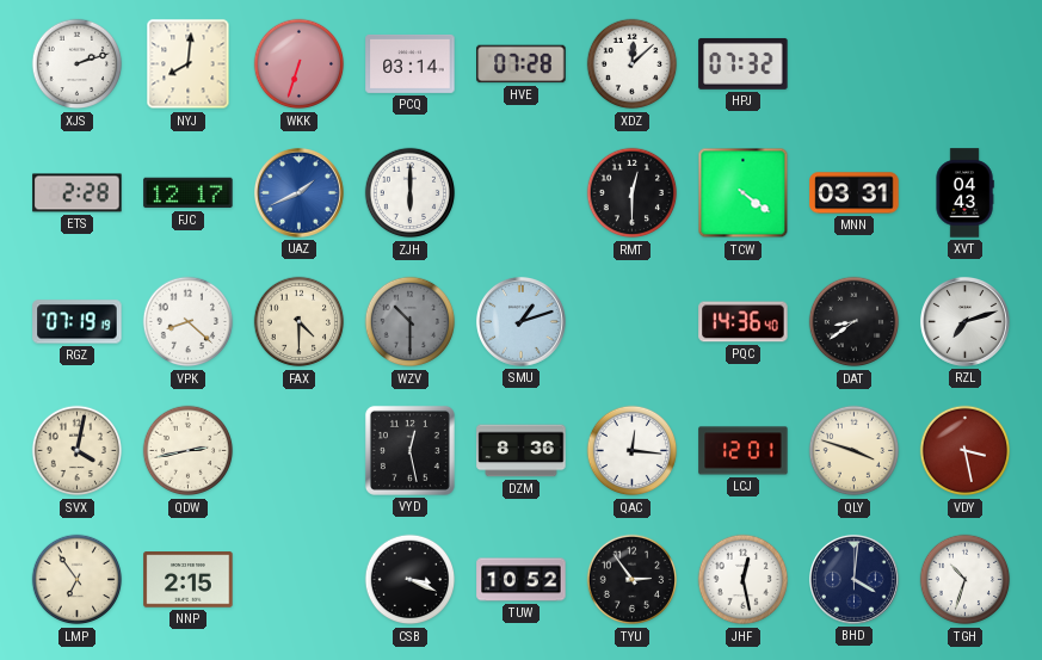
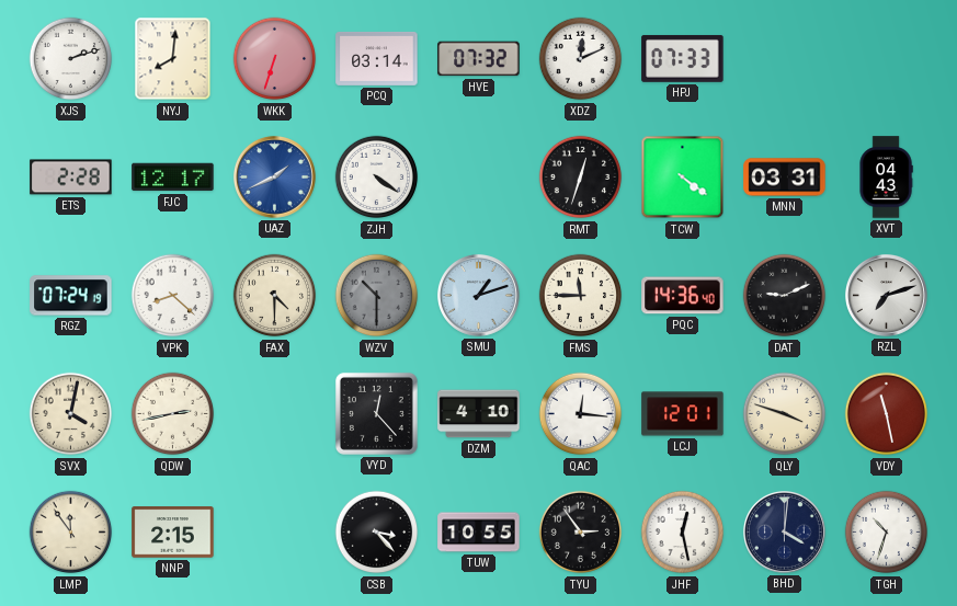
HVE: 07:28 -> 07:32
XDZ: 12:08 -> 12:11
HPJ: 07:32 -> 07:33
ZJH: 6:00 -> 4:21
RMT: 12:30 -> 12:33
RGZ: 07:19 -> 07:24
FMS: none -> 11:45
DAT: 8:39 -> 9:11
VYD: 12:28 -> 12:23
DZM: 8:36 -> 4:10
VDY: 3:28 -> 11:28
LMP: 6:54 -> 11:54
CSB: 3:19 -> 3:23
TUW: 10:52 -> 10:55
